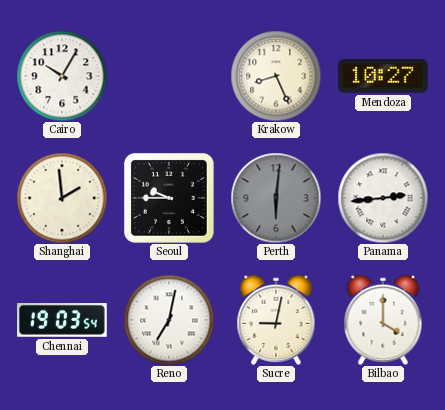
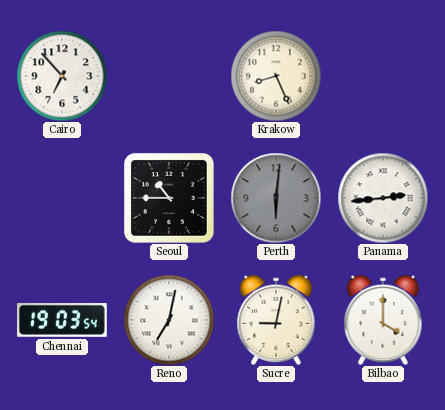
Cairo: 10:05 -> 6:53
Mendoza: 10:27 -> none
Shanghai: 1:59 -> none
Seoul: 9:45 -> 10:45
